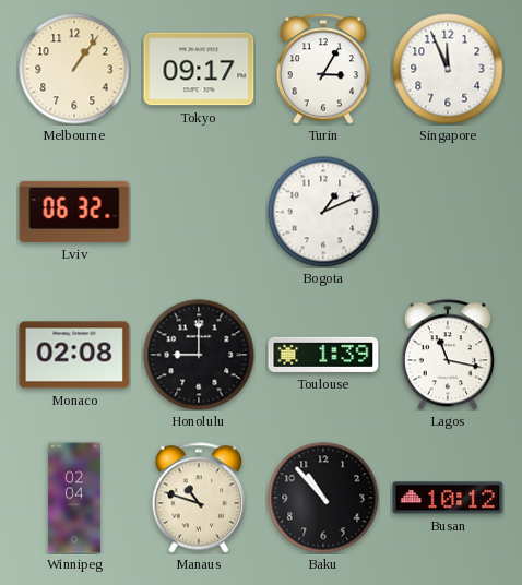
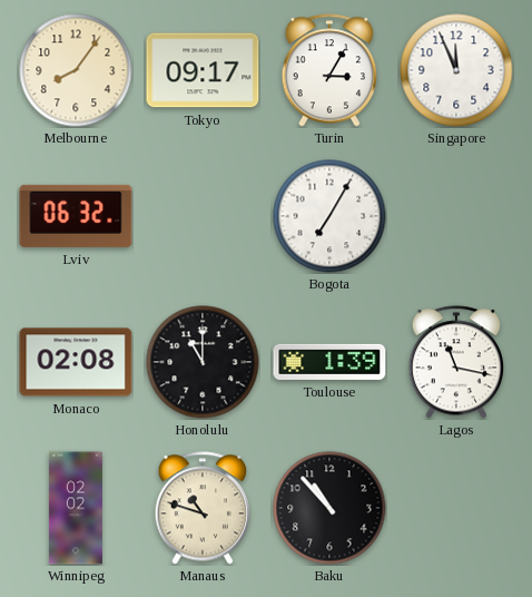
Melbourne: 1:06 -> 8:06
Bogota: 1:11 -> 7:05
Honolulu: 9:00 -> 11:00
Winnipeg: 02:04 -> 02:02
Busan: 10:12 -> none
